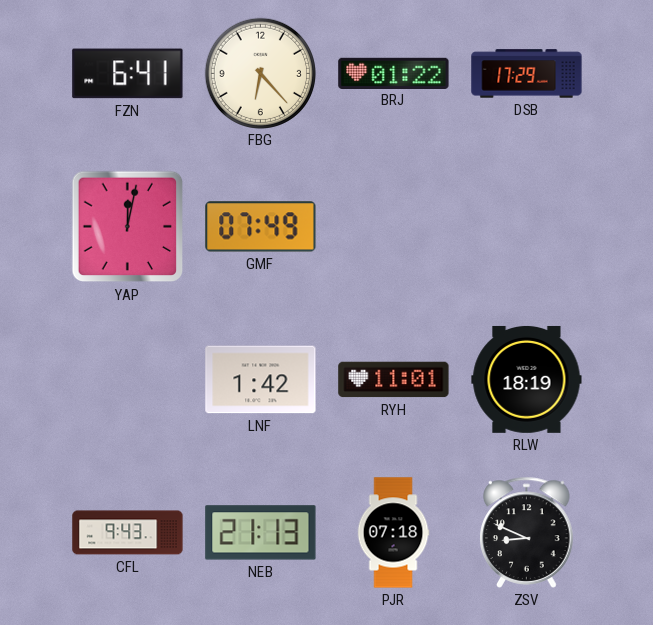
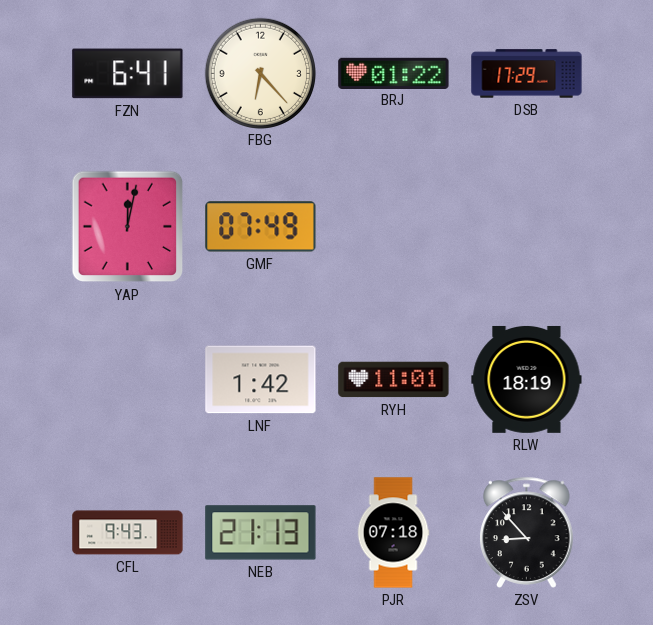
ZSV: 8:49 -> 8:53
